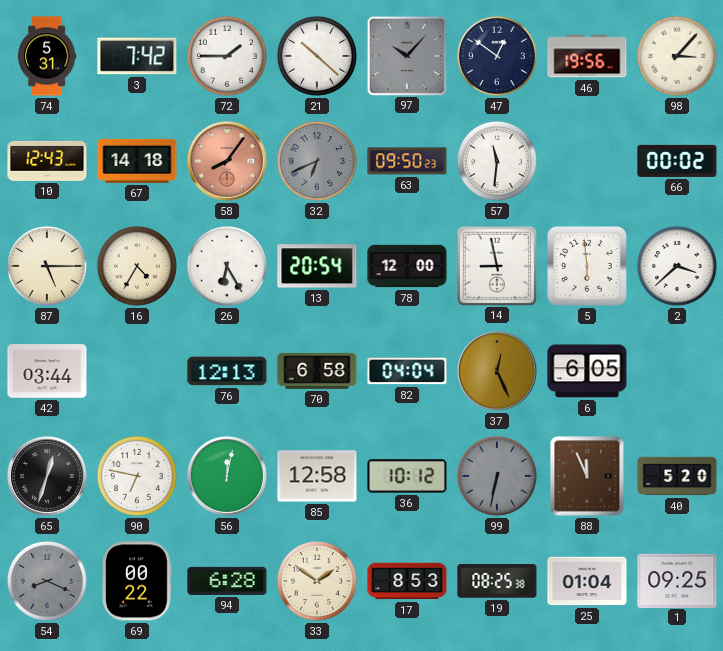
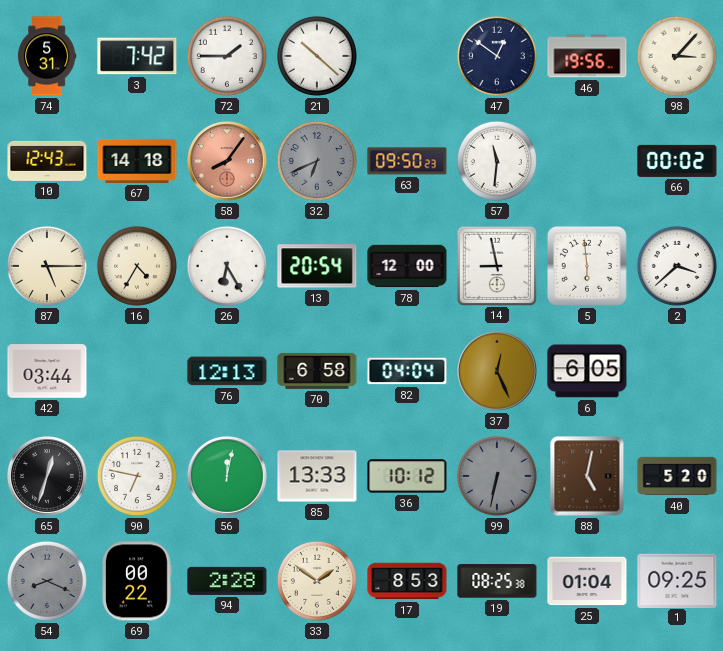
97: 10:07 -> none
85: 12:58 -> 13:33
88: 11:56 -> 5:02
94: 6:28 -> 2:28
